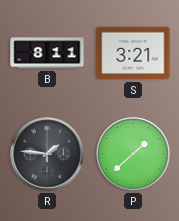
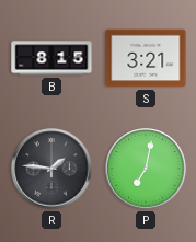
B: 8:11 -> 8:15
P: 1:38 -> 7:02
